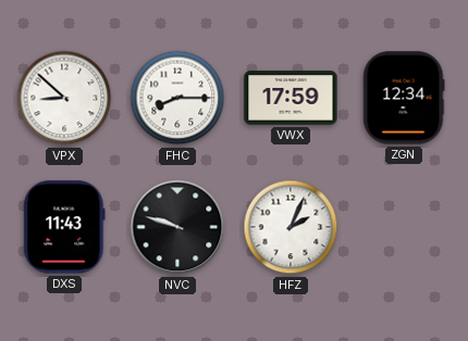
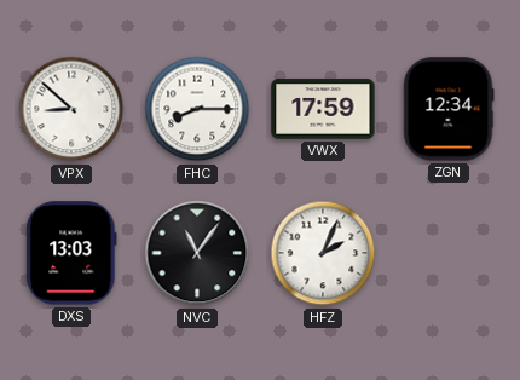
DXS: 11:43 -> 13:03
NVC: 9:48 -> 11:06
